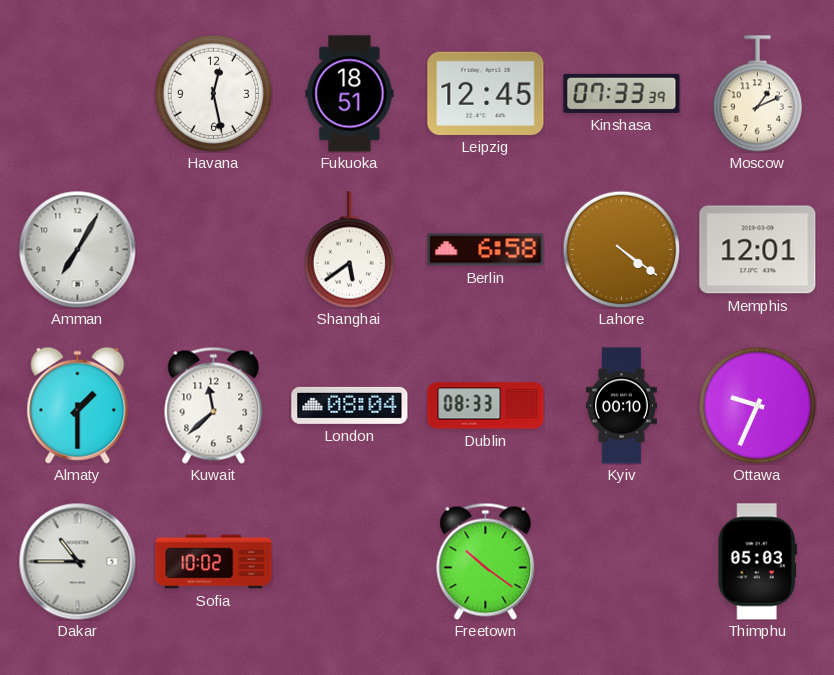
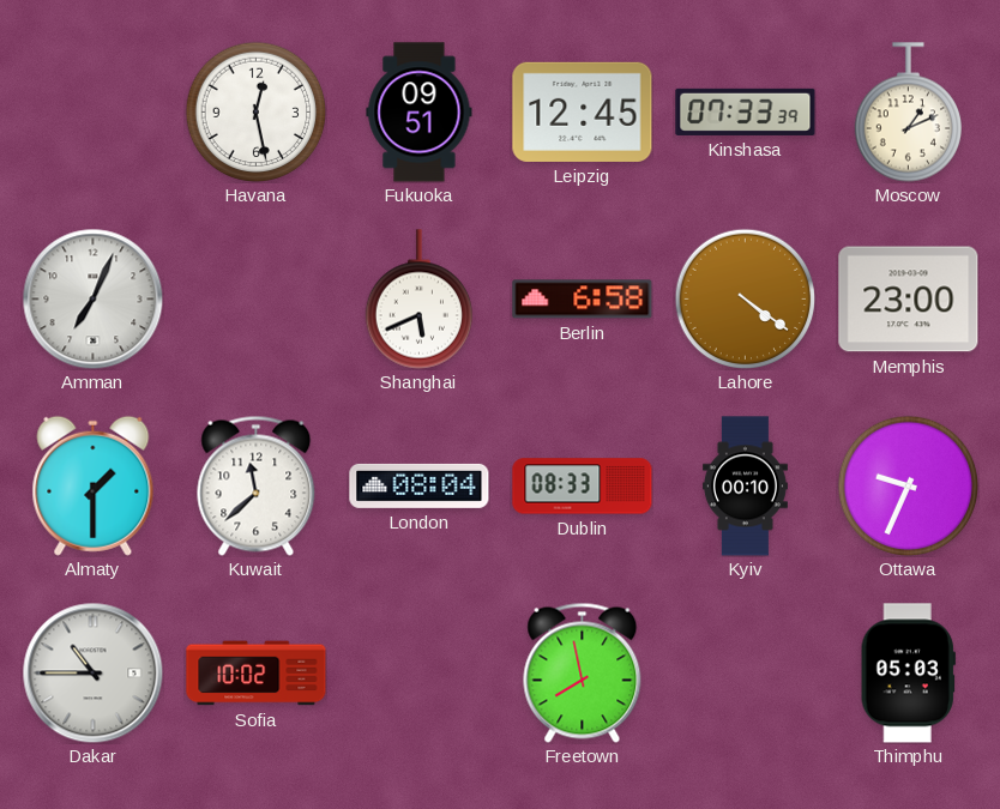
Fukuoka: 18:51 -> 09:51
Amman: 7:05 -> 7:04
Shanghai: 5:39 -> 5:41
Memphis: 12:01 -> 23:00
Freetown: 10:21 -> 7:58
